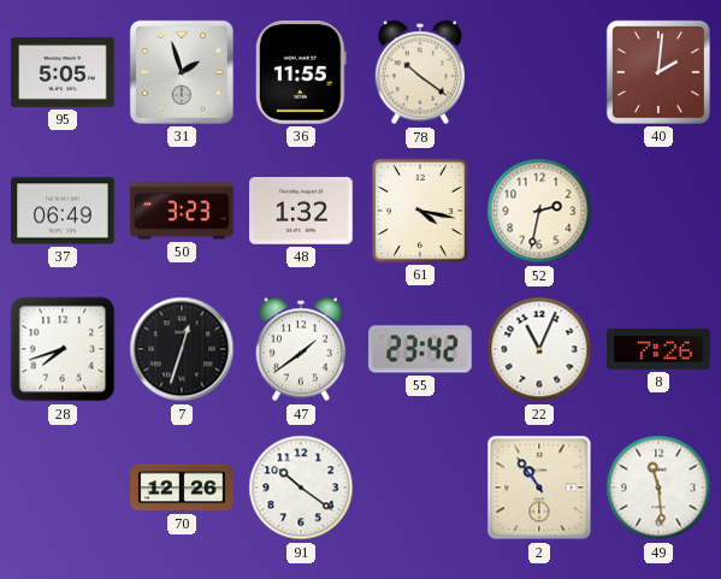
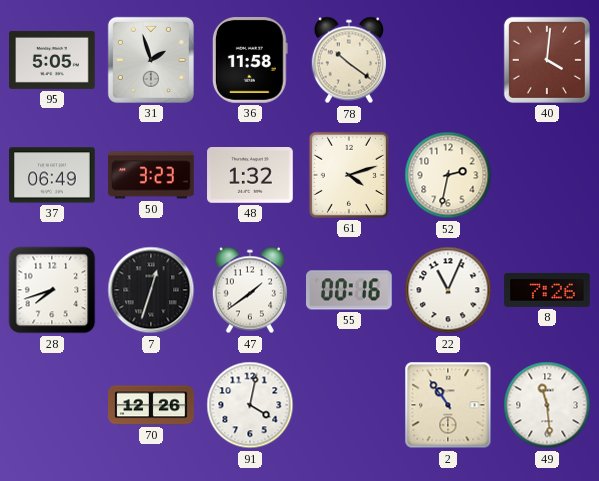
36: 11:55 -> 11:58
40: 2:01 -> 4:01
61: 4:17 -> 4:12
55: 23:42 -> 00:16
91: 10:21 -> 4:02
